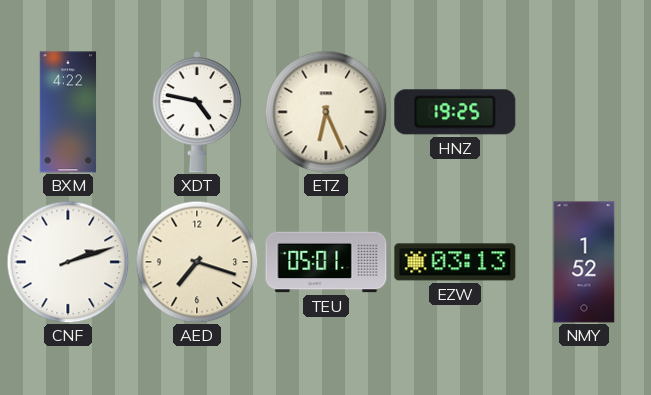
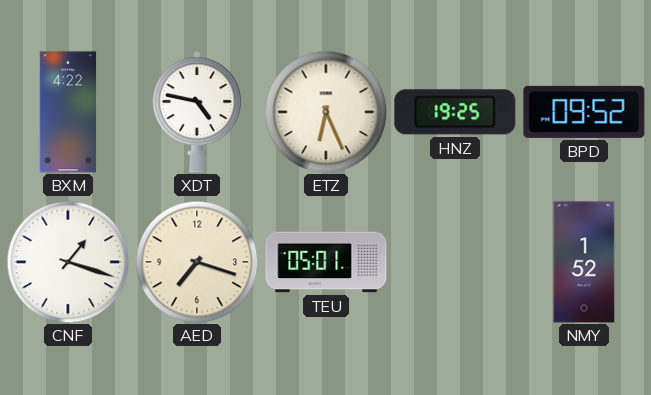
BPD: none -> 09:52
CNF: 2:12 -> 1:18
EZW: 03:13 -> none
